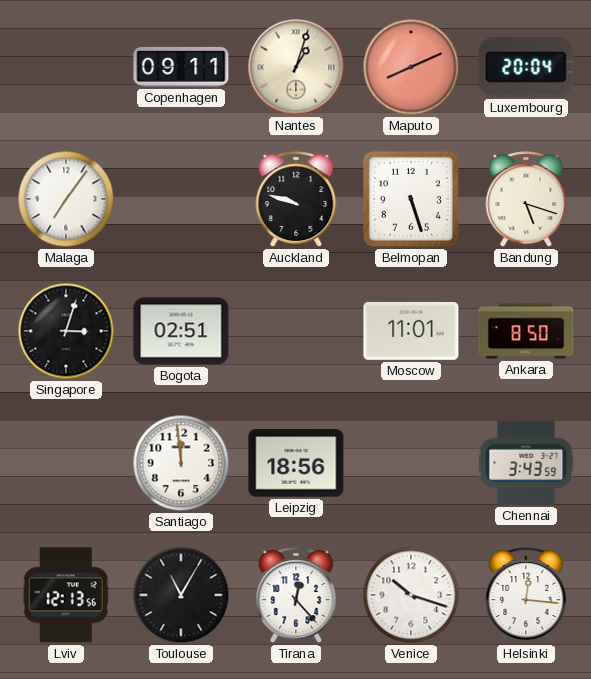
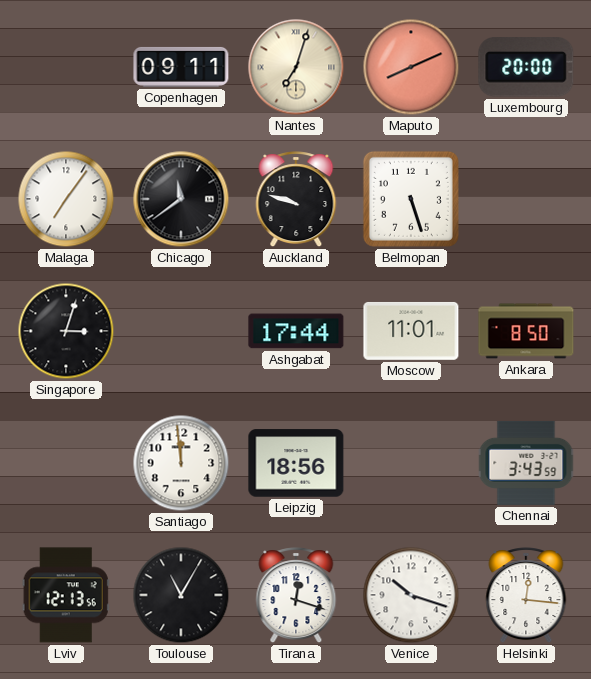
Nantes: 1:03 -> 7:03
Luxembourg: 20:04 -> 20:00
Chicago: none -> 11:39
Bandung: 5:18 -> none
Bogota: 02:51 -> none
Ashgabat: none -> 17:44
Tirana: 12:23 -> 12:18
